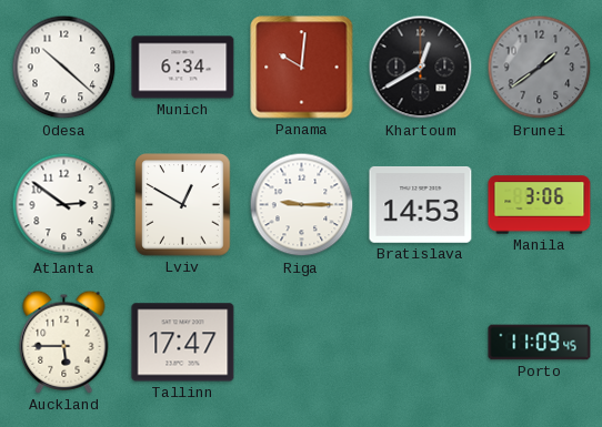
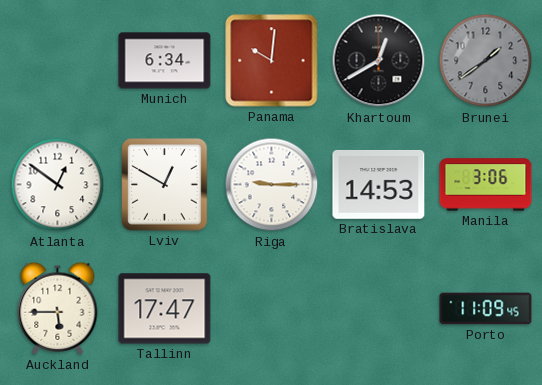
Odesa: 10:22 -> none
Atlanta: 2:51 -> 12:51
